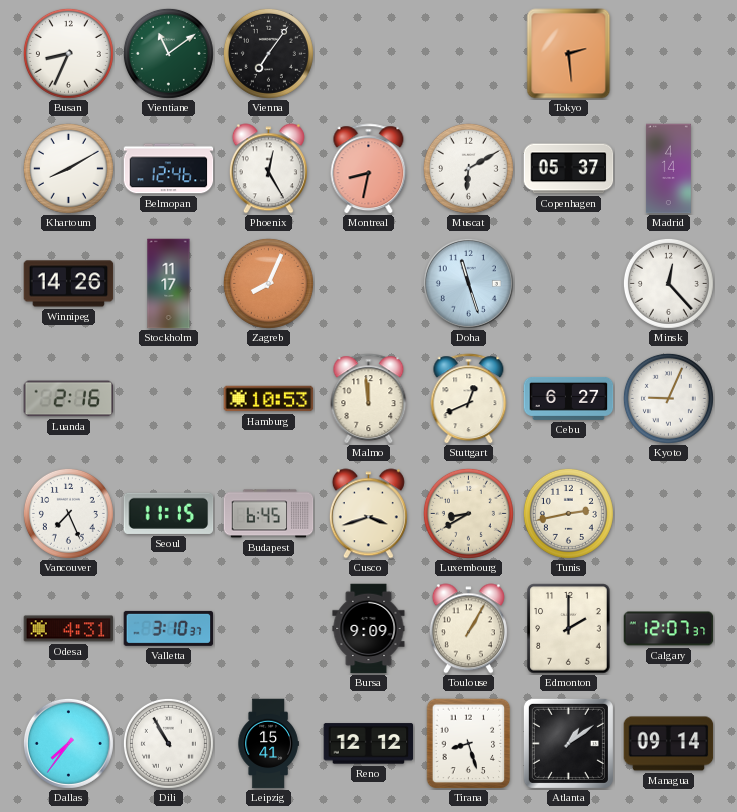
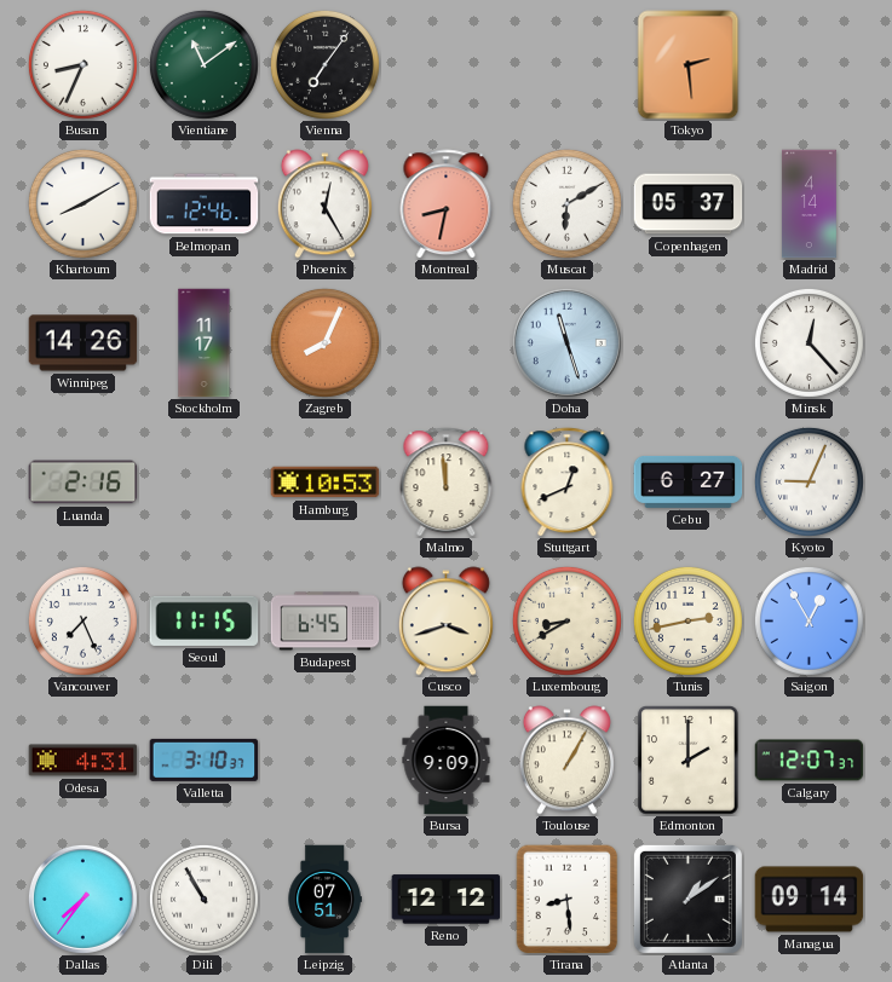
Saigon: none -> 12:55
Leipzig: 15:41 -> 07:51
Tirana: 8:27 -> 8:29
